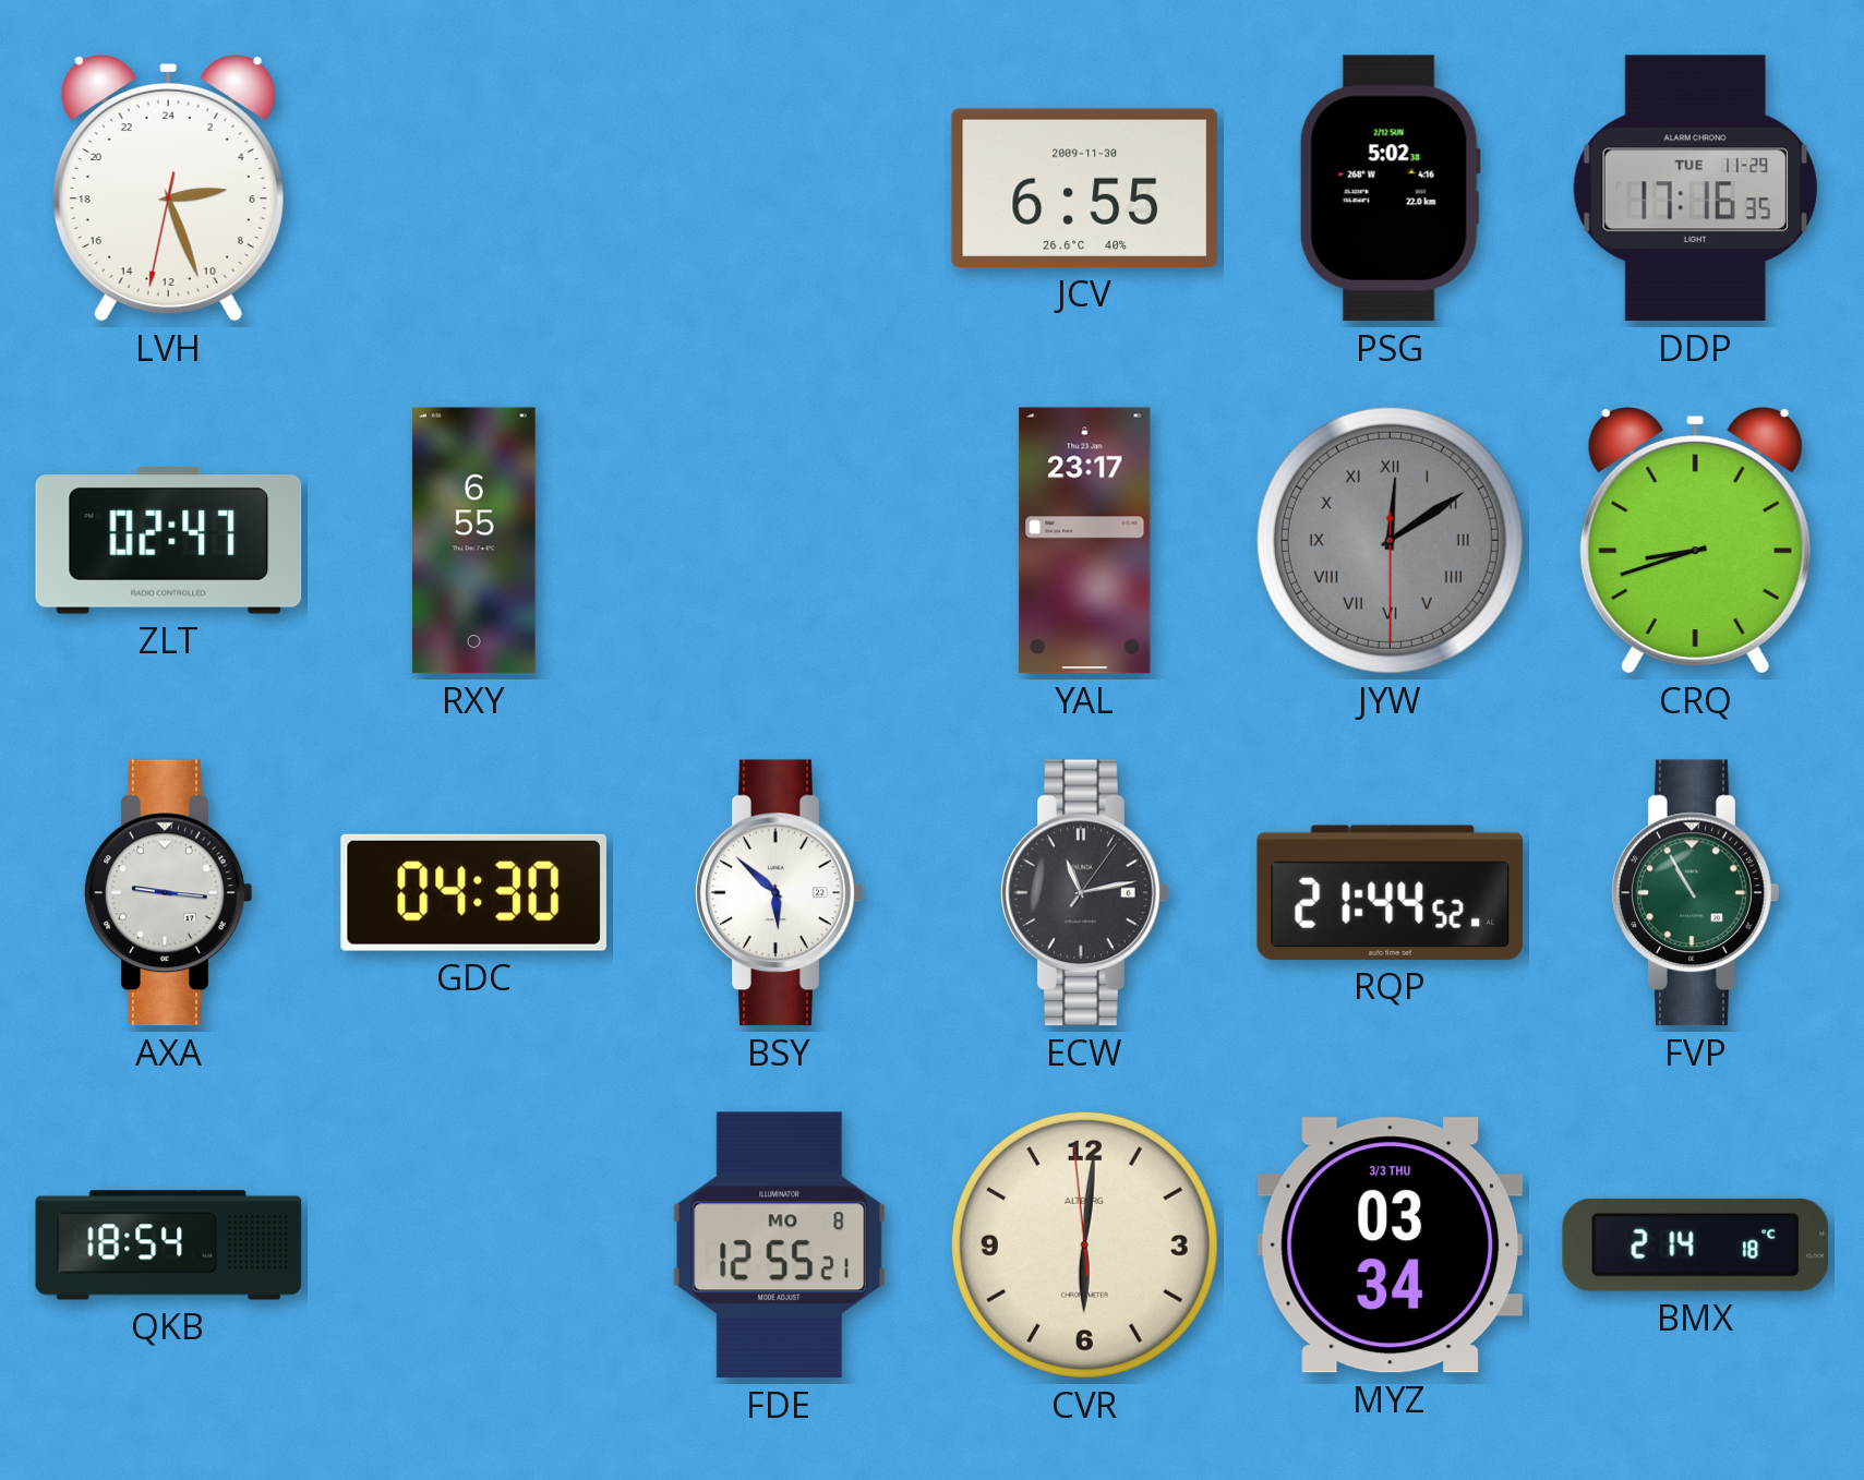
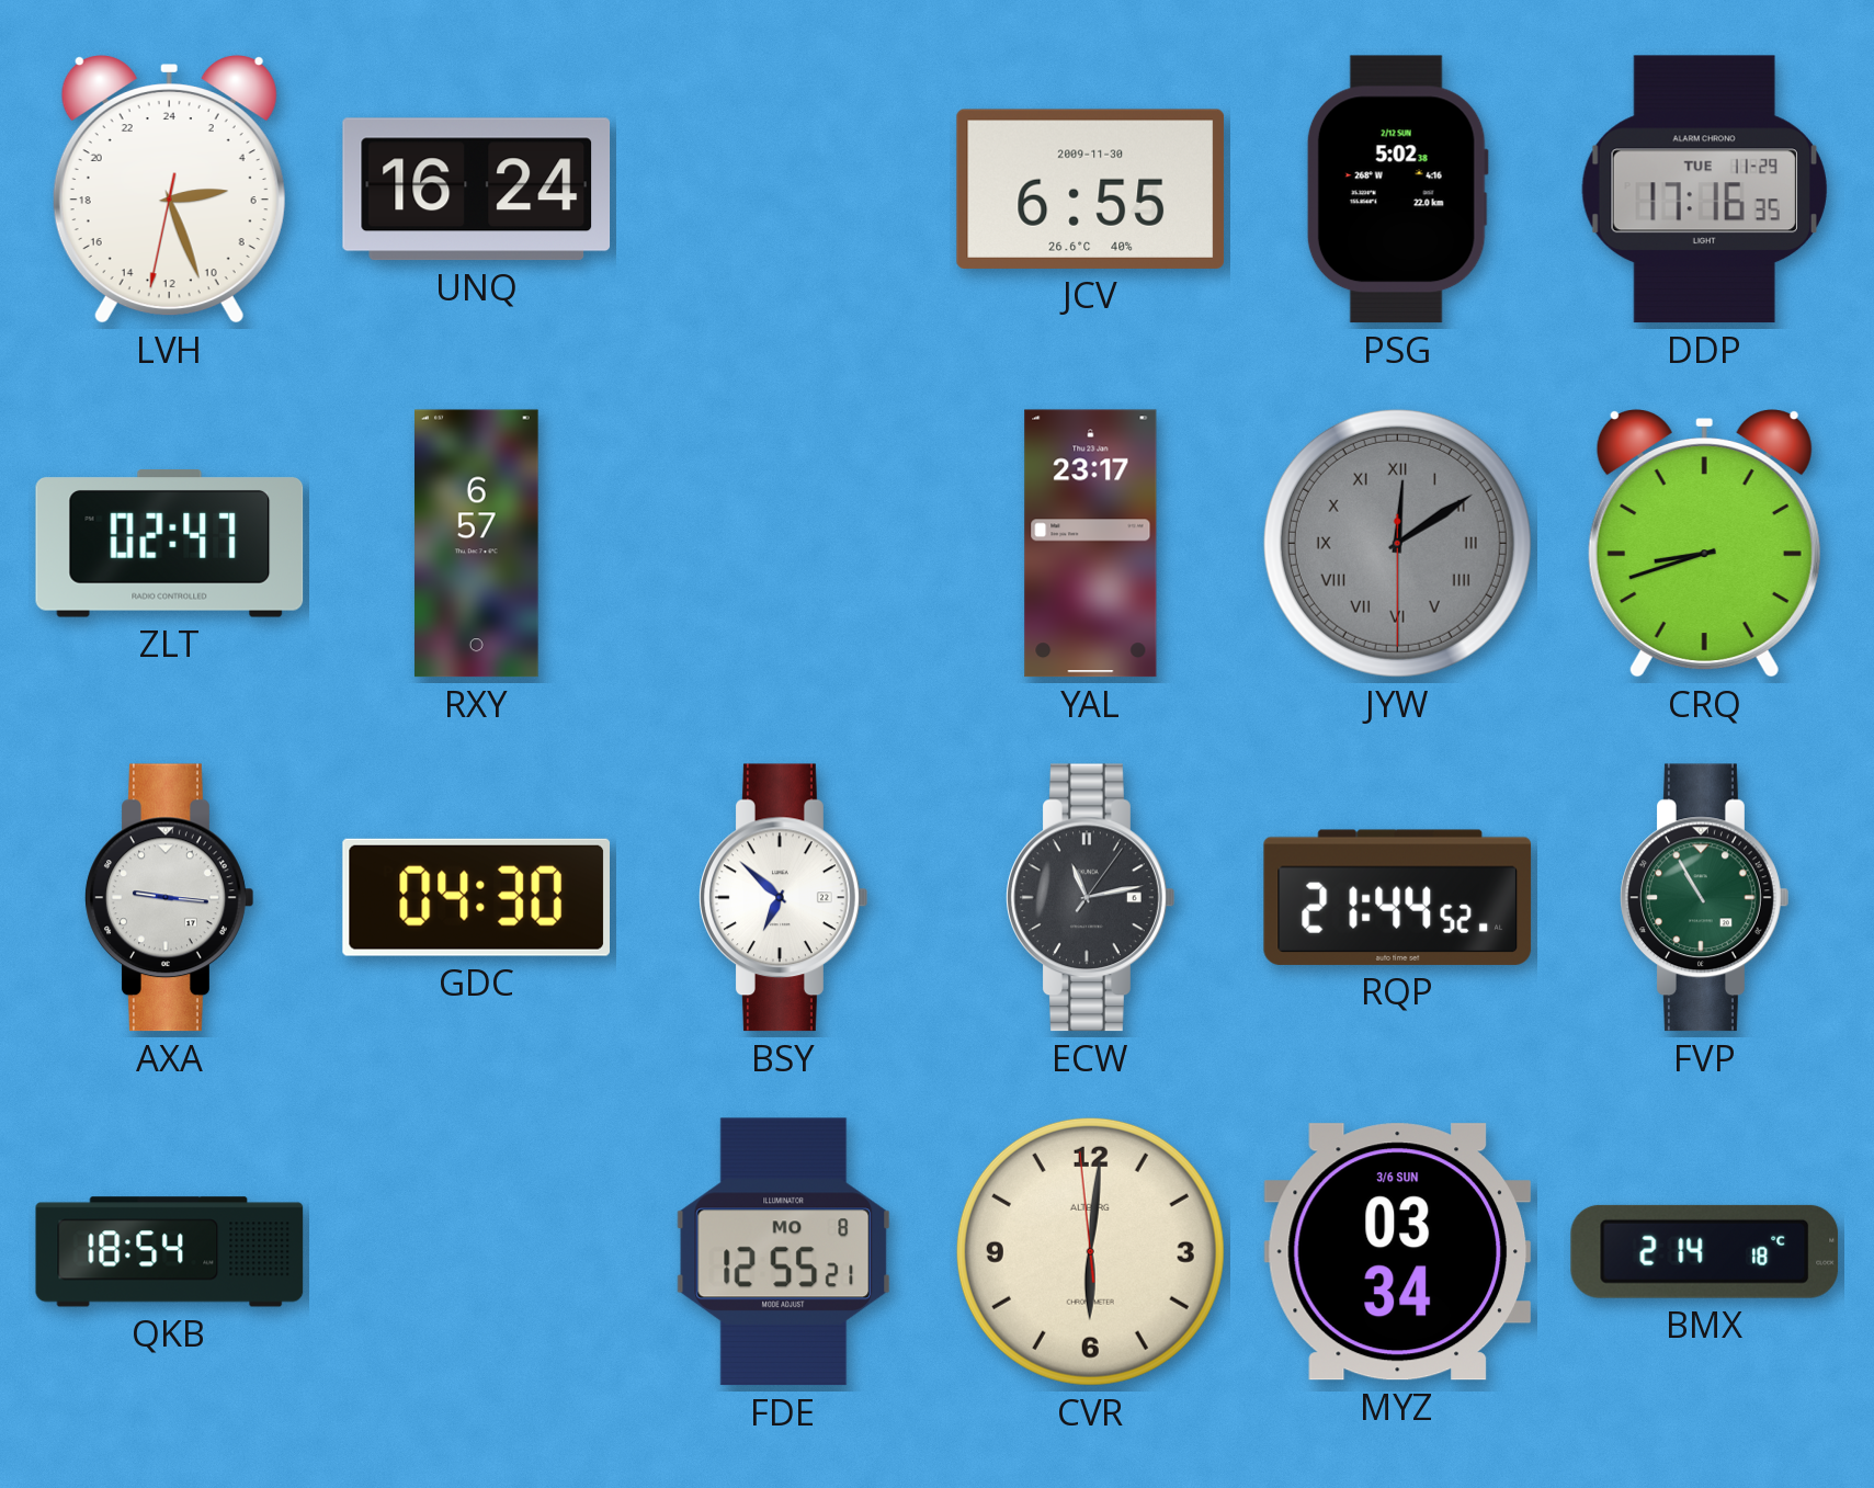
UNQ: none -> 16:24
RXY: 6:55 -> 6:57
BSY: 5:52 -> 6:52
MYZ date: 3/3 THU -> 3/6 SUN
